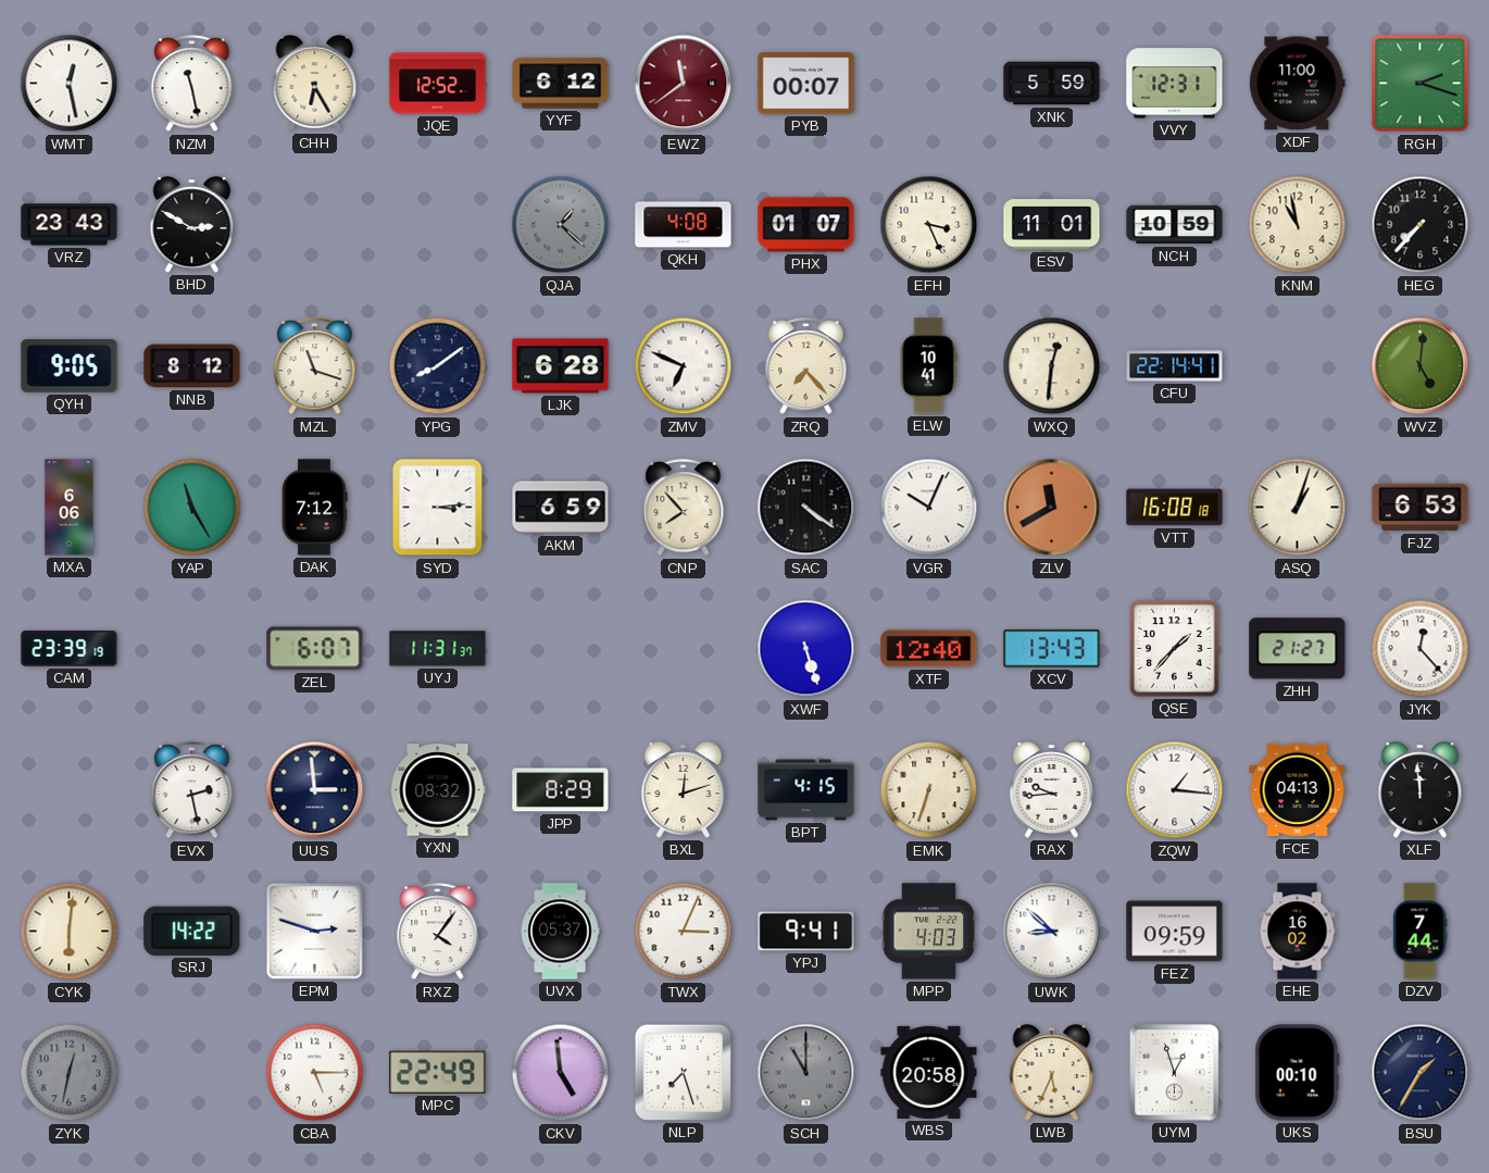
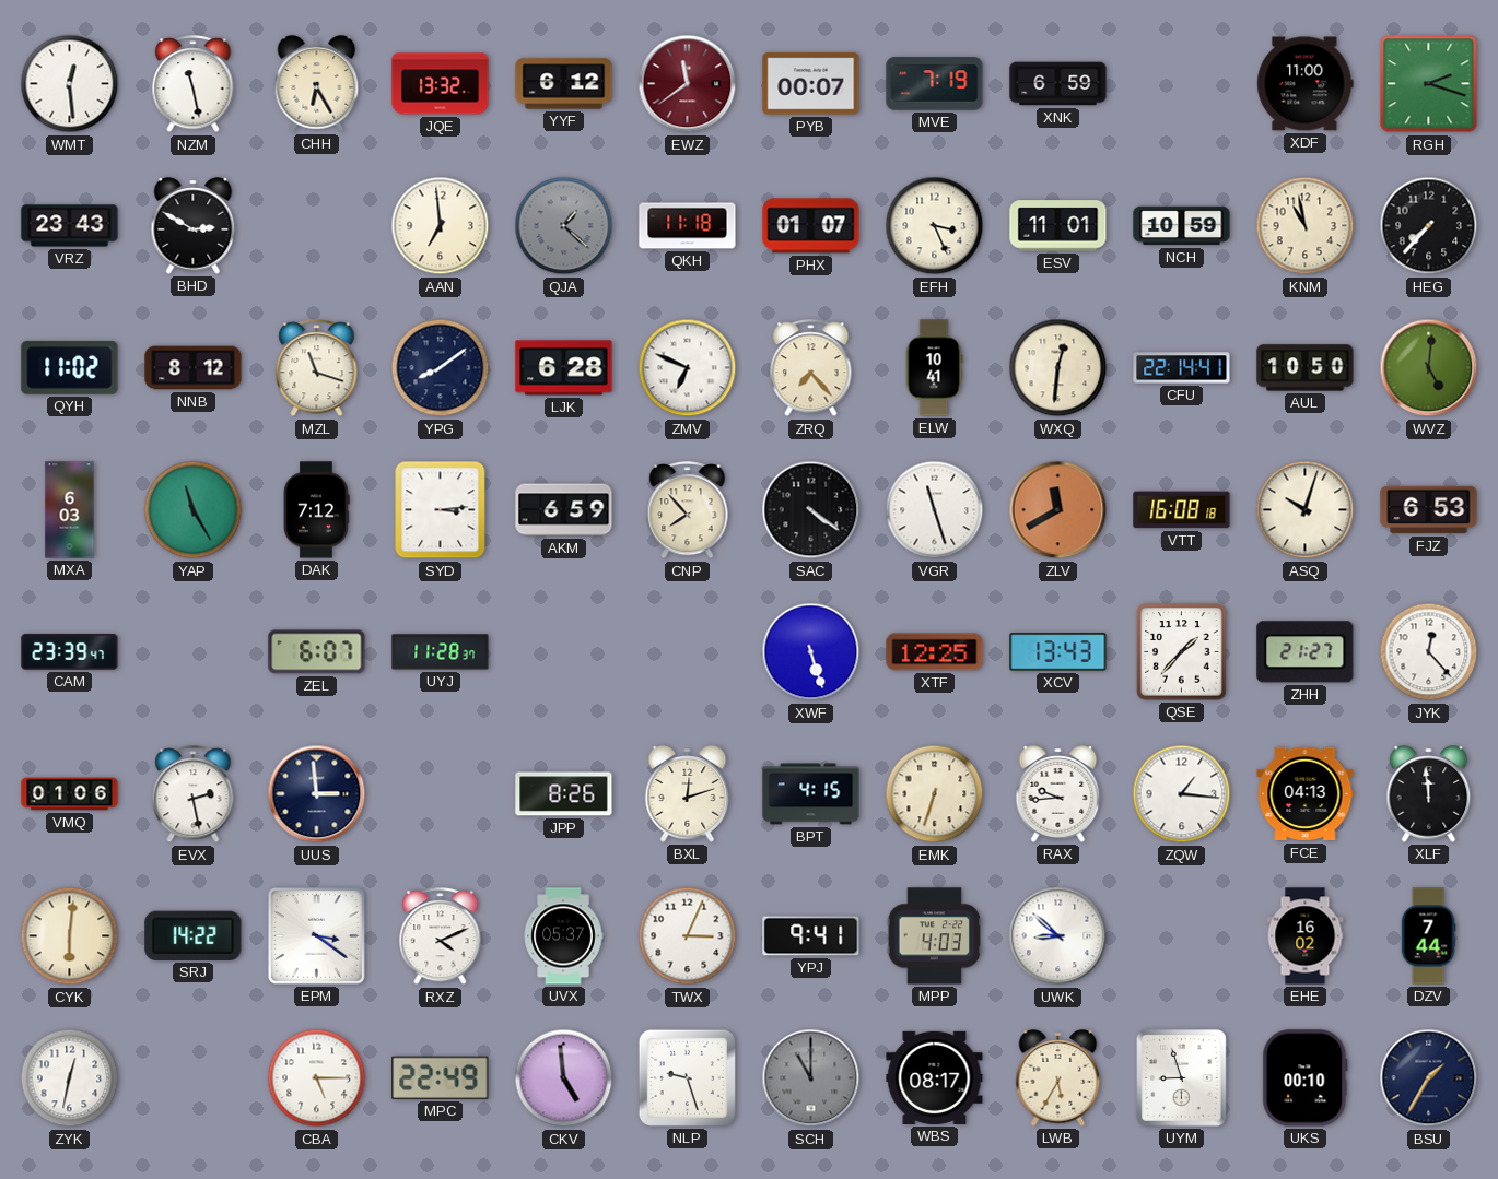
WMT: 12:28 -> 12:29
JQE: 12:52 -> 13:32
MVE: none -> 7:19
XNK: 5:59 -> 6:59
VVY: 12:31 -> none
AAN: none -> 6:59
QKH: 4:08 -> 11:18
QYH: 9:05 -> 11:02
AUL: none -> 10:50
MXA: 6:06 -> 6:03
VGR: 10:04 -> 11:27
ASQ: 1:03 -> 10:03
CAM: 23:39:19 -> 23:39:47
UYJ: 11:31 -> 11:28
XTF: 12:40 -> 12:25
VMQ: none -> 01:06
YXN: 08:32 -> none
JPP: 8:29 -> 8:26
EPM: 2:48 -> 3:21
RXZ: 4:06 -> 4:11
FEZ: 09:59 -> none
ZYK dial: grey -> white
NLP: 7:27 -> 9:27
WBS: 20:58 -> 08:17
LWB: 5:34 -> 5:35
UYM: 12:57 -> 8:57
